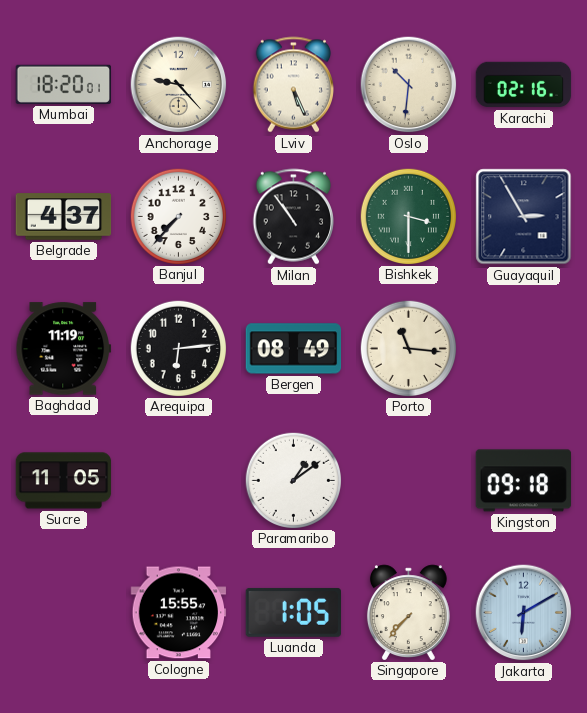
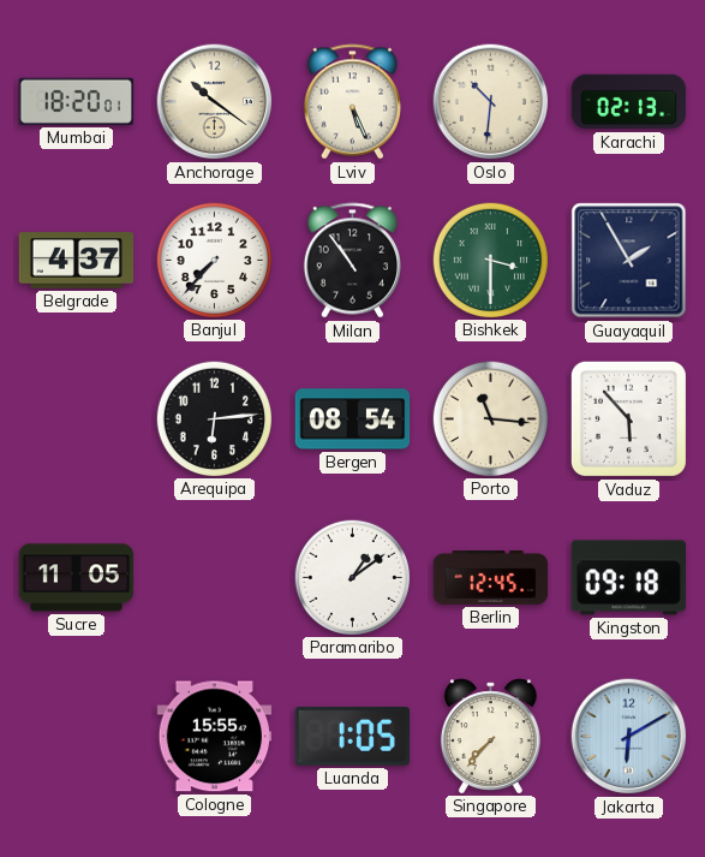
Anchorage: 9:23 -> 10:21
Karachi: 02:16 -> 02:13
Guayaquil: 2:55 -> 1:55
Baghdad: 11:19 -> none
Bergen: 08:49 -> 08:54
Vaduz: none -> 5:53
Berlin: none -> 12:45
